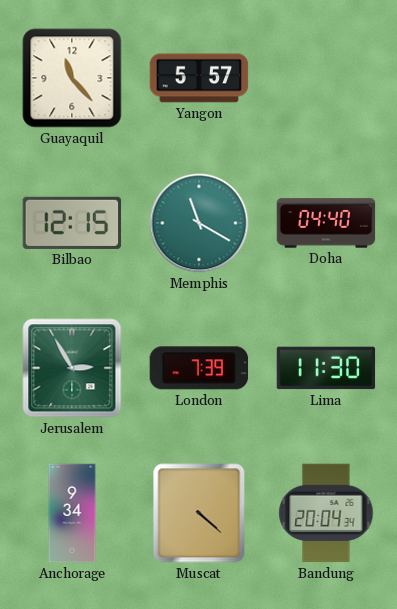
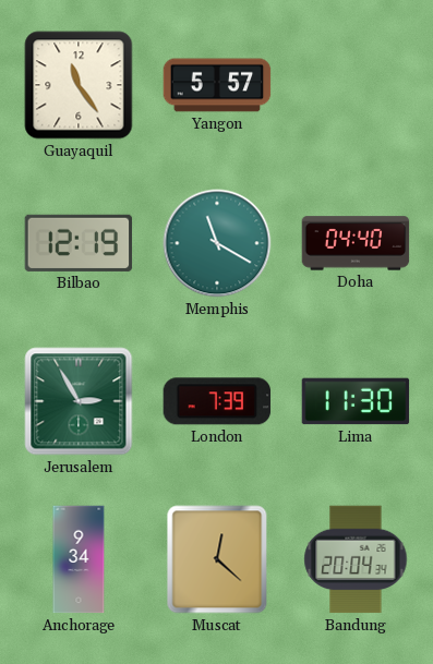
Guayaquil: 11:23 -> 11:24
Bilbao: 12:15 -> 12:19
Muscat: 4:22 -> 12:22
